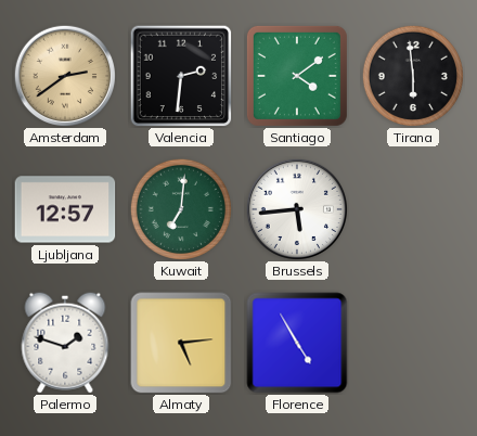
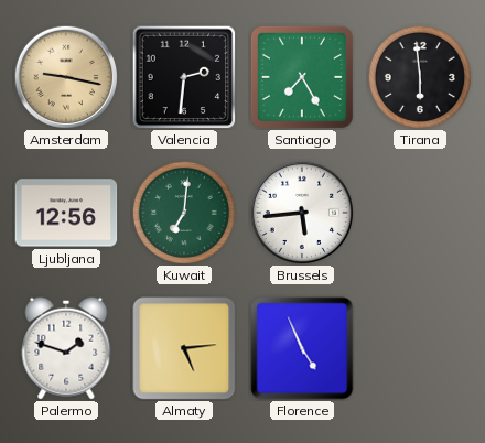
Amsterdam: 2:39 -> 9:17
Santiago: 4:09 -> 7:25
Ljubljana: 12:57 -> 12:56
Florence: 4:55 -> 4:56
